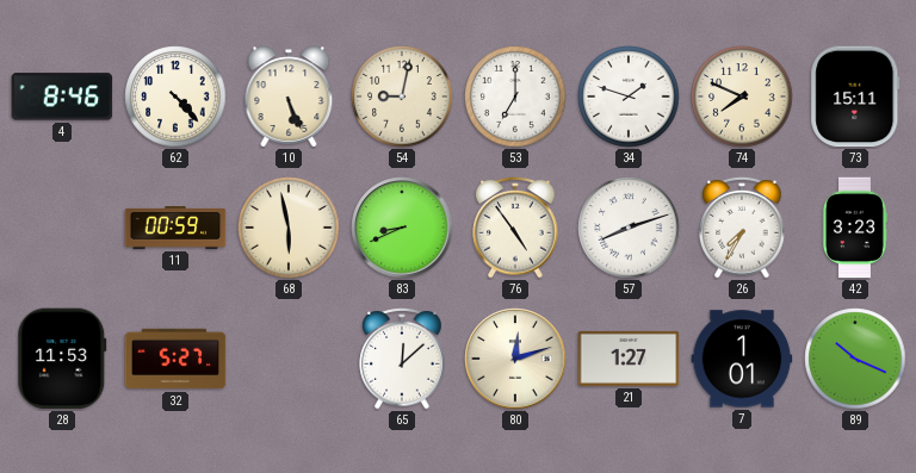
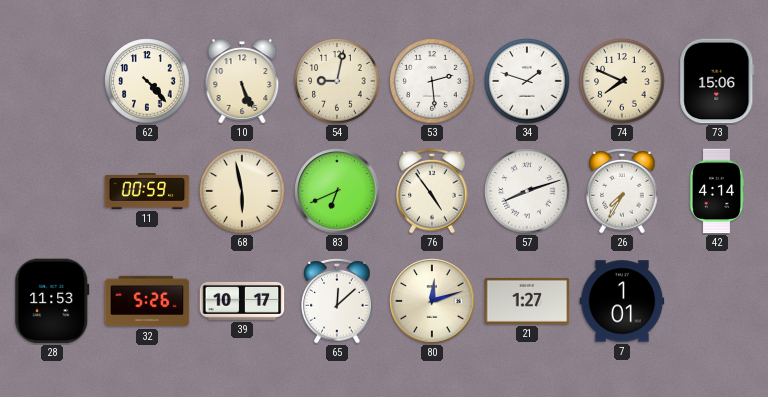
4: 8:46 -> none
53: 7:00 -> 2:29
73: 15:11 -> 15:06
83: 8:41 -> 6:41
42: 3:23 -> 4:14
32: 5:27 -> 5:26
39: none -> 10:17
89: 10:19 -> none
